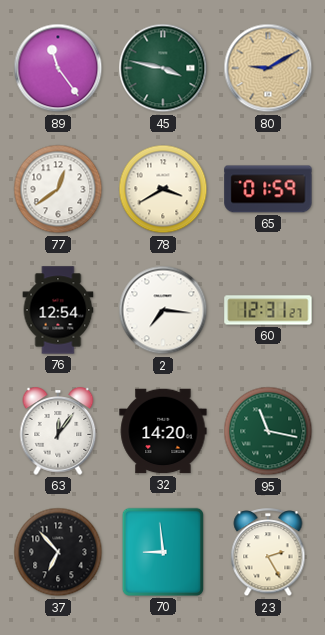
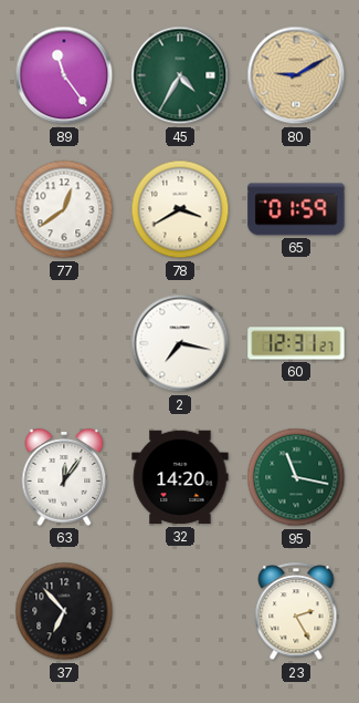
45: 3:47 -> 4:35
76: 12:54 -> none
2: 7:16 -> 7:17
70: 8:59 -> none
